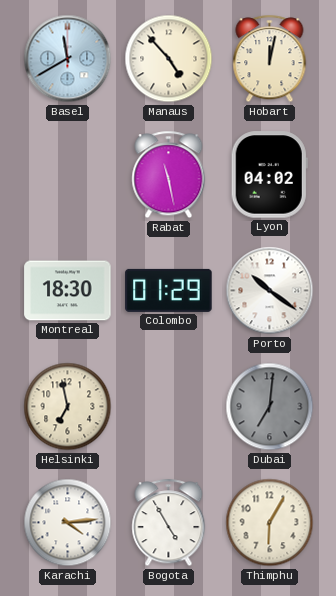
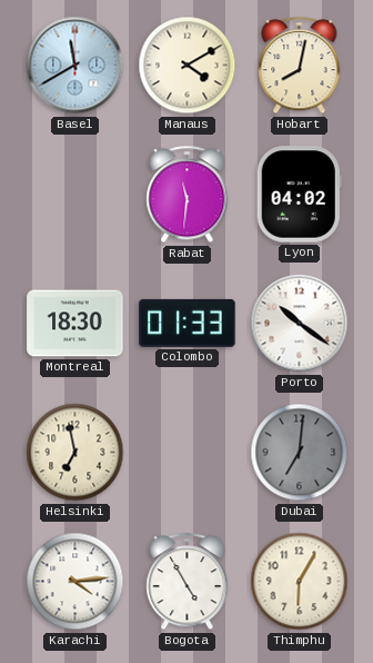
Manaus: 4:53 -> 4:10
Hobart: 12:02 -> 8:02
Rabat: 11:28 -> 11:31
Colombo: 01:29 -> 01:33
